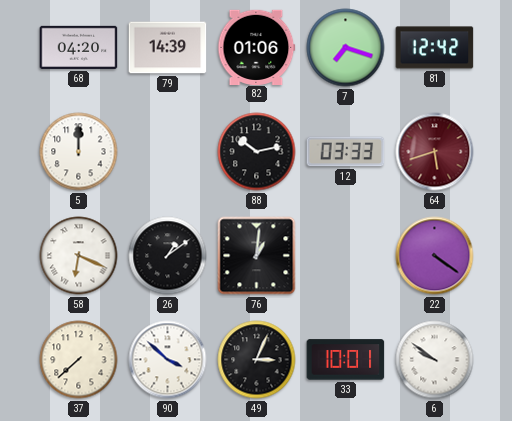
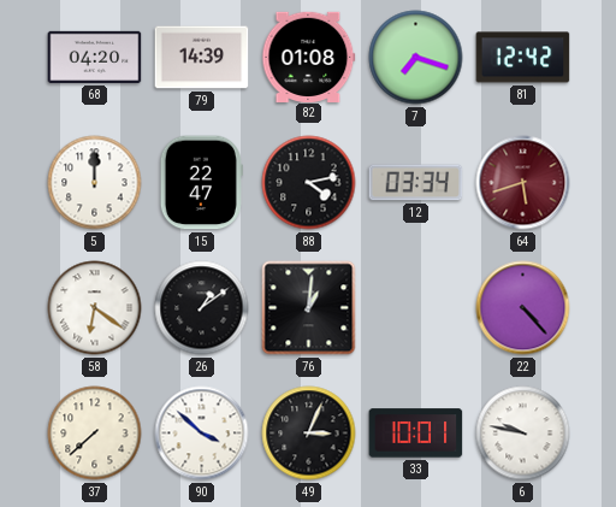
82: 01:06 -> 01:08
15: none -> 22:47
88: 10:13 -> 4:13
12: 03:33 -> 03:34
58: 6:19 -> 6:21
22: 4:21 -> 4:23
6: 9:51 -> 9:47
